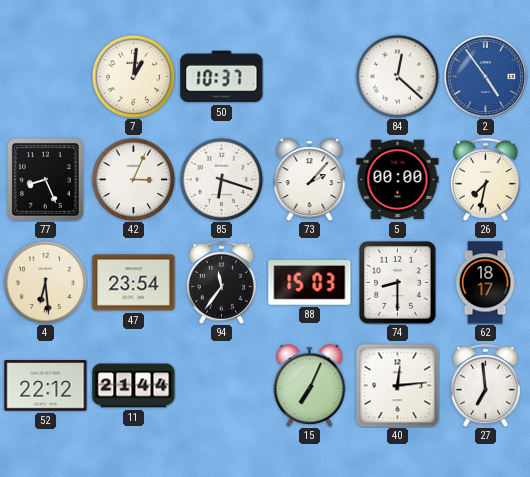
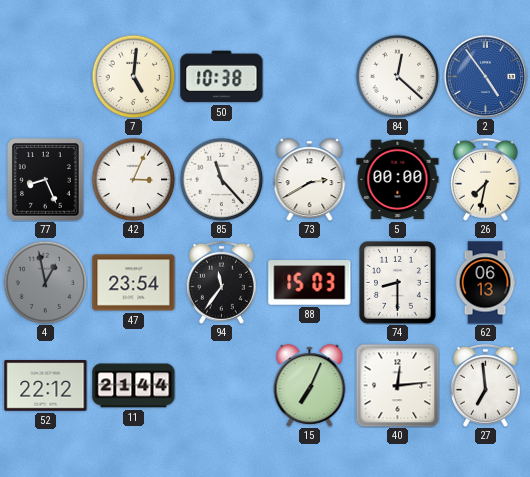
7: 1:01 -> 5:01
50: 10:37 -> 10:38
85: 6:18 -> 11:23
73: 2:07 -> 2:40
4: 6:29 -> 12:58
4 dial: cream -> grey
62: 18:17 -> 06:13
